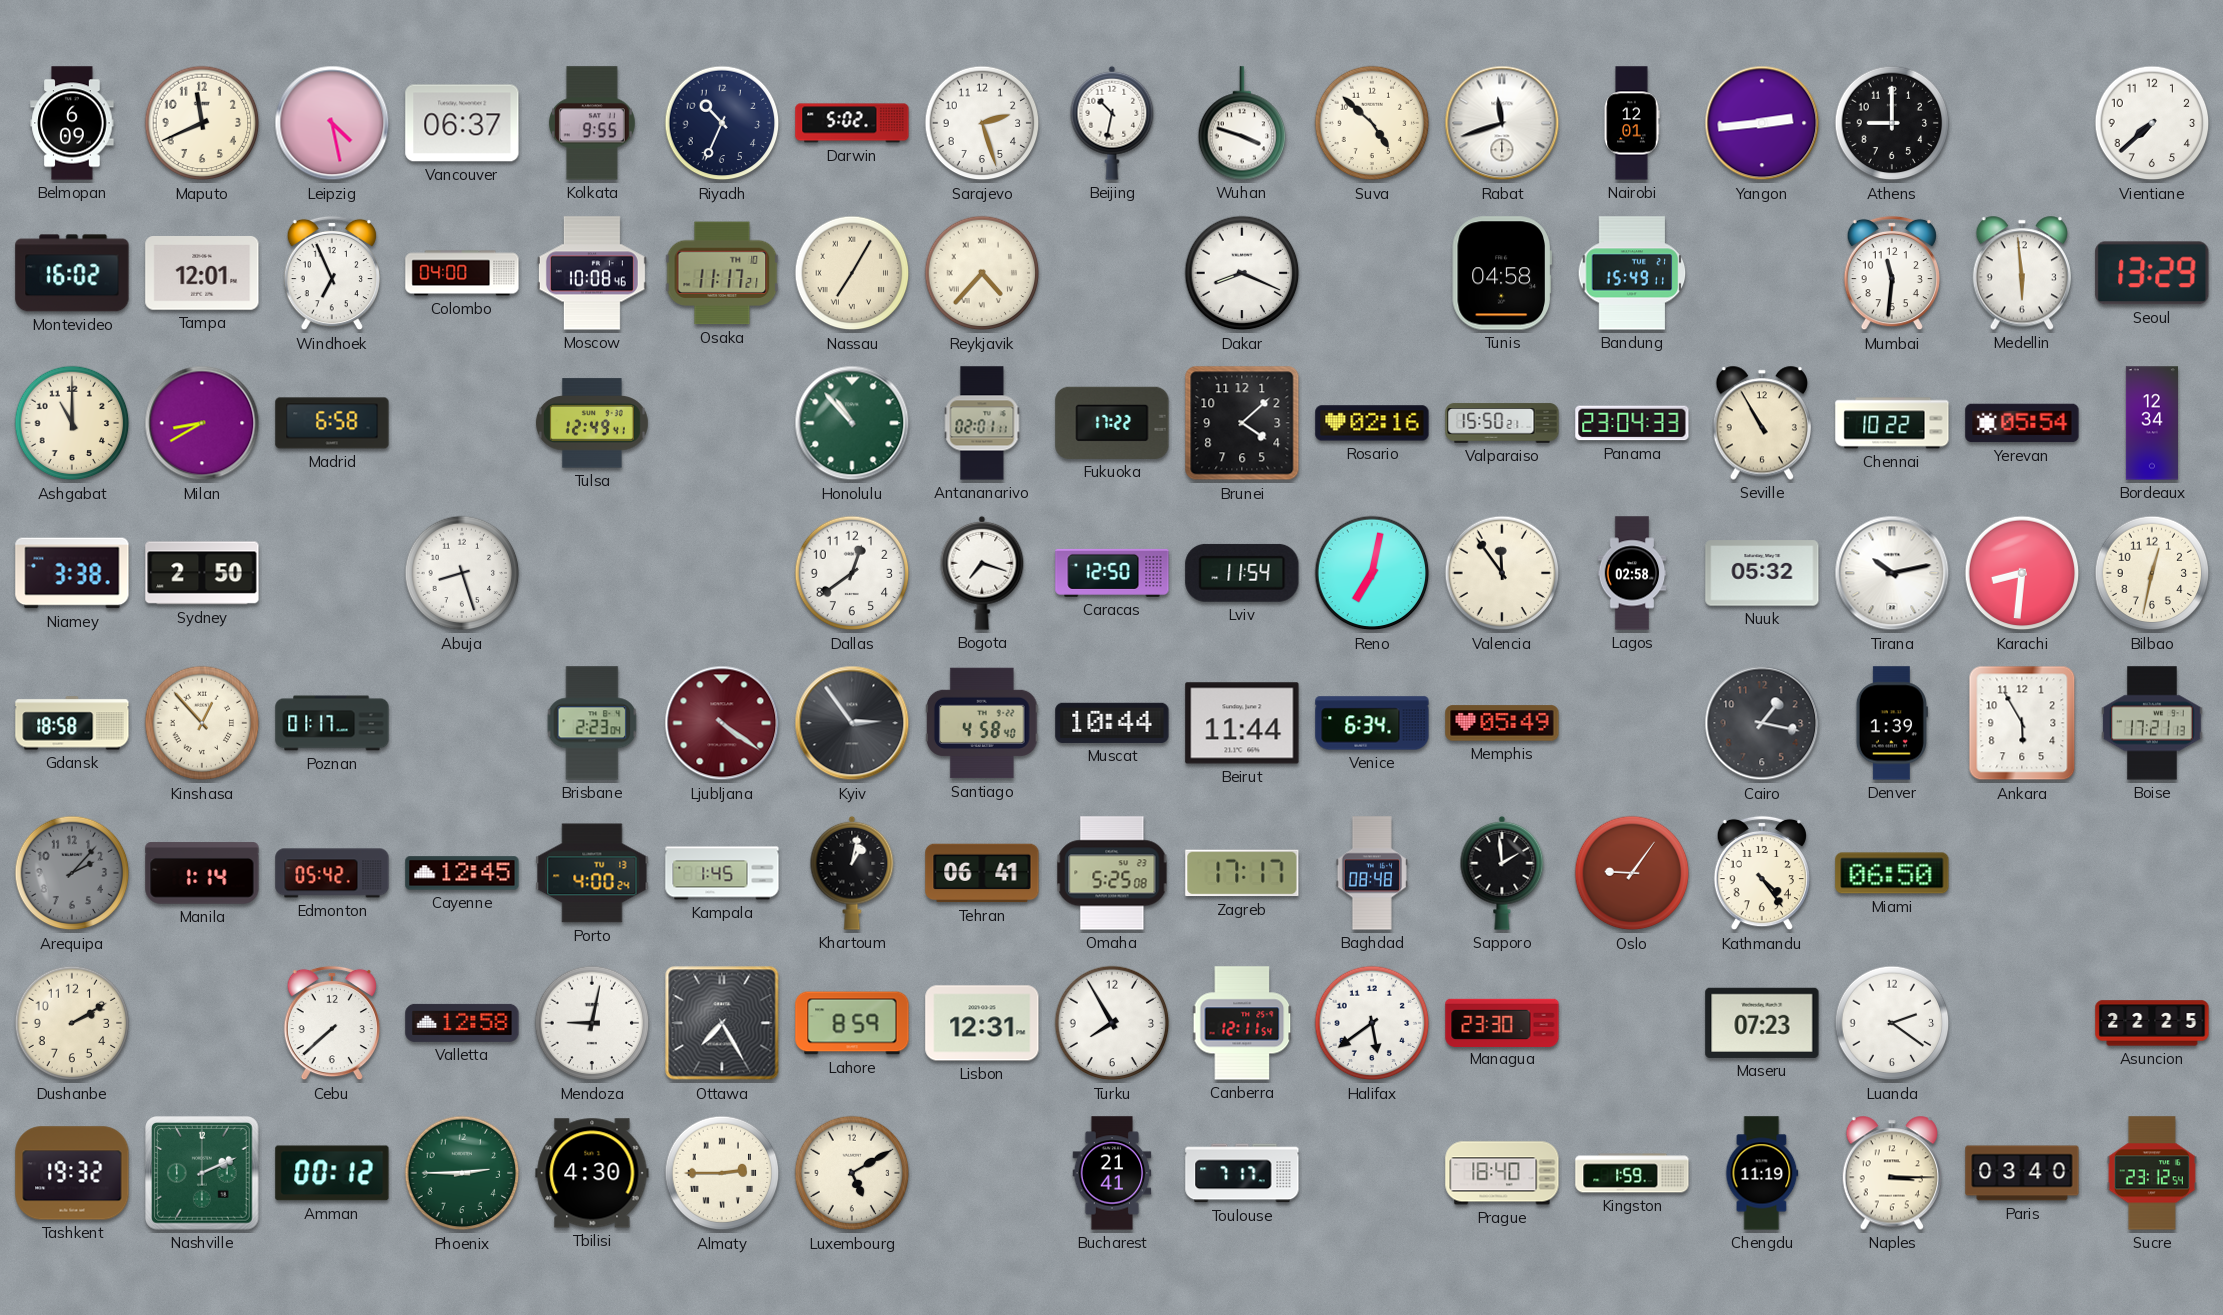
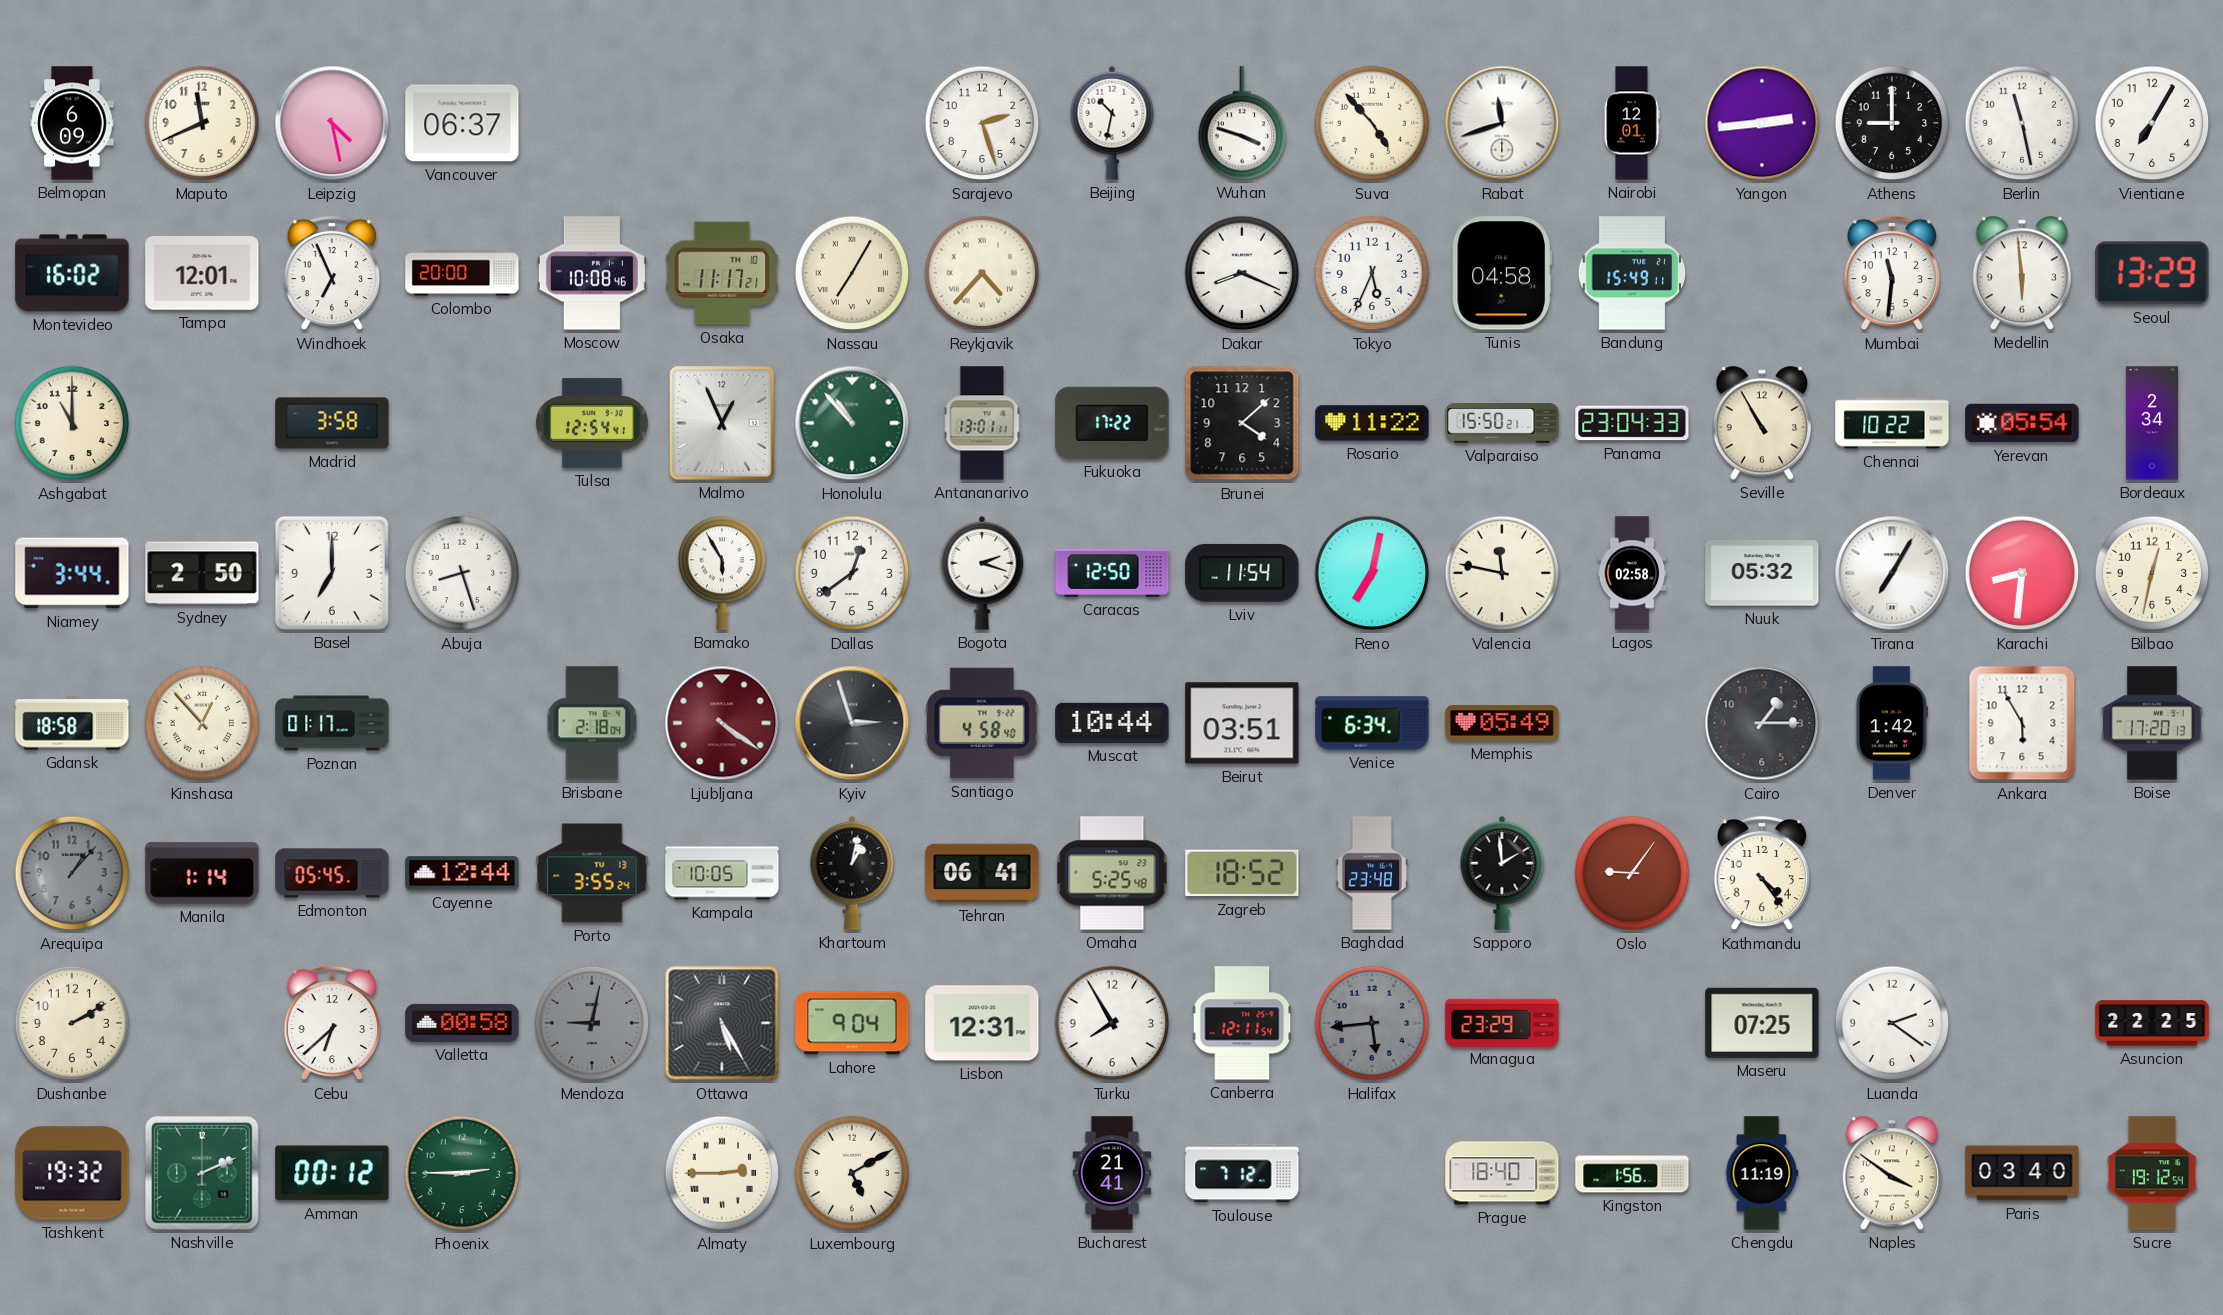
Kolkata: 9:55 -> none
Riyadh: 10:34 -> none
Darwin: 5:02 -> none
Suva: 4:52 -> 4:53
Berlin: none -> 11:28
Vientiane: 7:38 -> 7:05
Colombo: 04:00 -> 20:00
Tokyo: none -> 5:34
Milan: 8:40 -> none
Madrid: 6:58 -> 3:58
Tulsa: 12:49 -> 12:54
Malmo: none -> 12:56
Antananarivo: 02:01 -> 13:01
Rosario: 02:16 -> 11:22
Bordeaux: 12:34 -> 2:34
Niamey: 3:38 -> 3:44
Basel: none -> 7:00
Bamako: none -> 5:55
Bogota: 7:18 -> 2:18
Valencia: 11:54 -> 11:47
Tirana: 10:13 -> 7:05
Brisbane: 2:23 -> 2:18
Kyiv: 2:54 -> 2:57
Beirut: 11:44 -> 03:51
Cairo: 1:17 -> 1:15
Denver: 1:39 -> 1:42
Boise: 17:21 -> 17:20
Arequipa: 2:07 -> 1:07
Edmonton: 05:42 -> 05:45
Cayenne: 12:45 -> 12:44
Porto: 4:00 -> 3:55
Kampala: 1:45 -> 10:05
Omaha: 5:25:08 -> 5:25:48
Zagreb: 17:17 -> 18:52
Baghdad: 08:48 -> 23:48
Miami: 06:50 -> none
Cebu: 7:38 -> 6:38
Valletta: 12:58 -> 00:58
Mendoza dial: white -> grey
Ottawa: 7:25 -> 5:25
Lahore: 8:59 -> 9:04
Halifax: 5:39 -> 5:44
Halifax dial: white -> grey
Managua: 23:30 -> 23:29
Maseru: 07:23 -> 07:25
Tbilisi: 4:30 -> none
Toulouse: 7:17 -> 7:12
Kingston: 1:59 -> 1:56
Naples: 3:15 -> 3:51
Sucre: 23:12 -> 19:12
